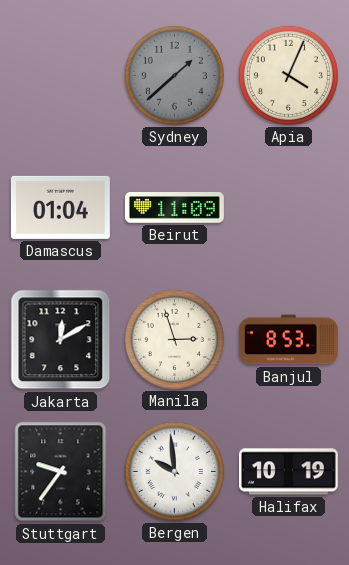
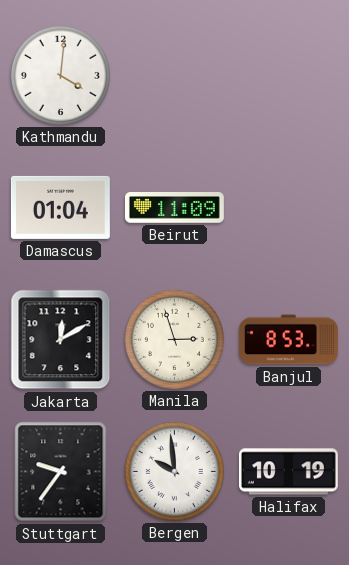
Kathmandu: none -> 4:01
Sydney: 1:38 -> none
Apia: 4:04 -> none
